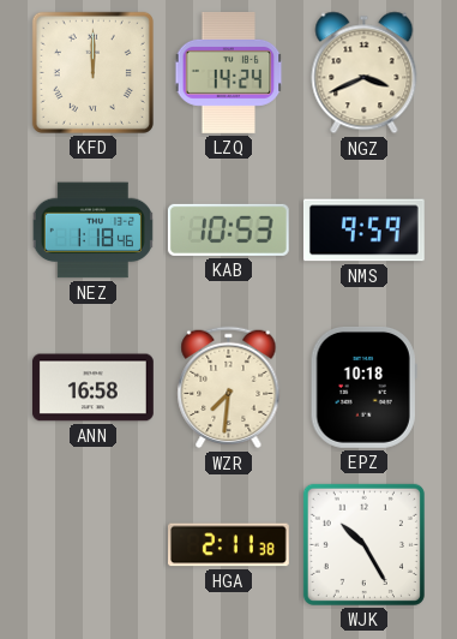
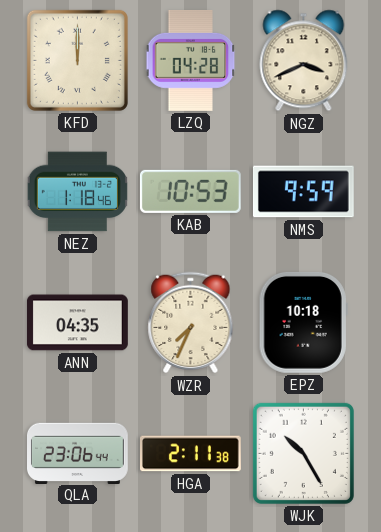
LZQ: 14:24 -> 04:28
ANN: 16:58 -> 04:35
WZR: 7:31 -> 7:34
QLA: none -> 23:06
